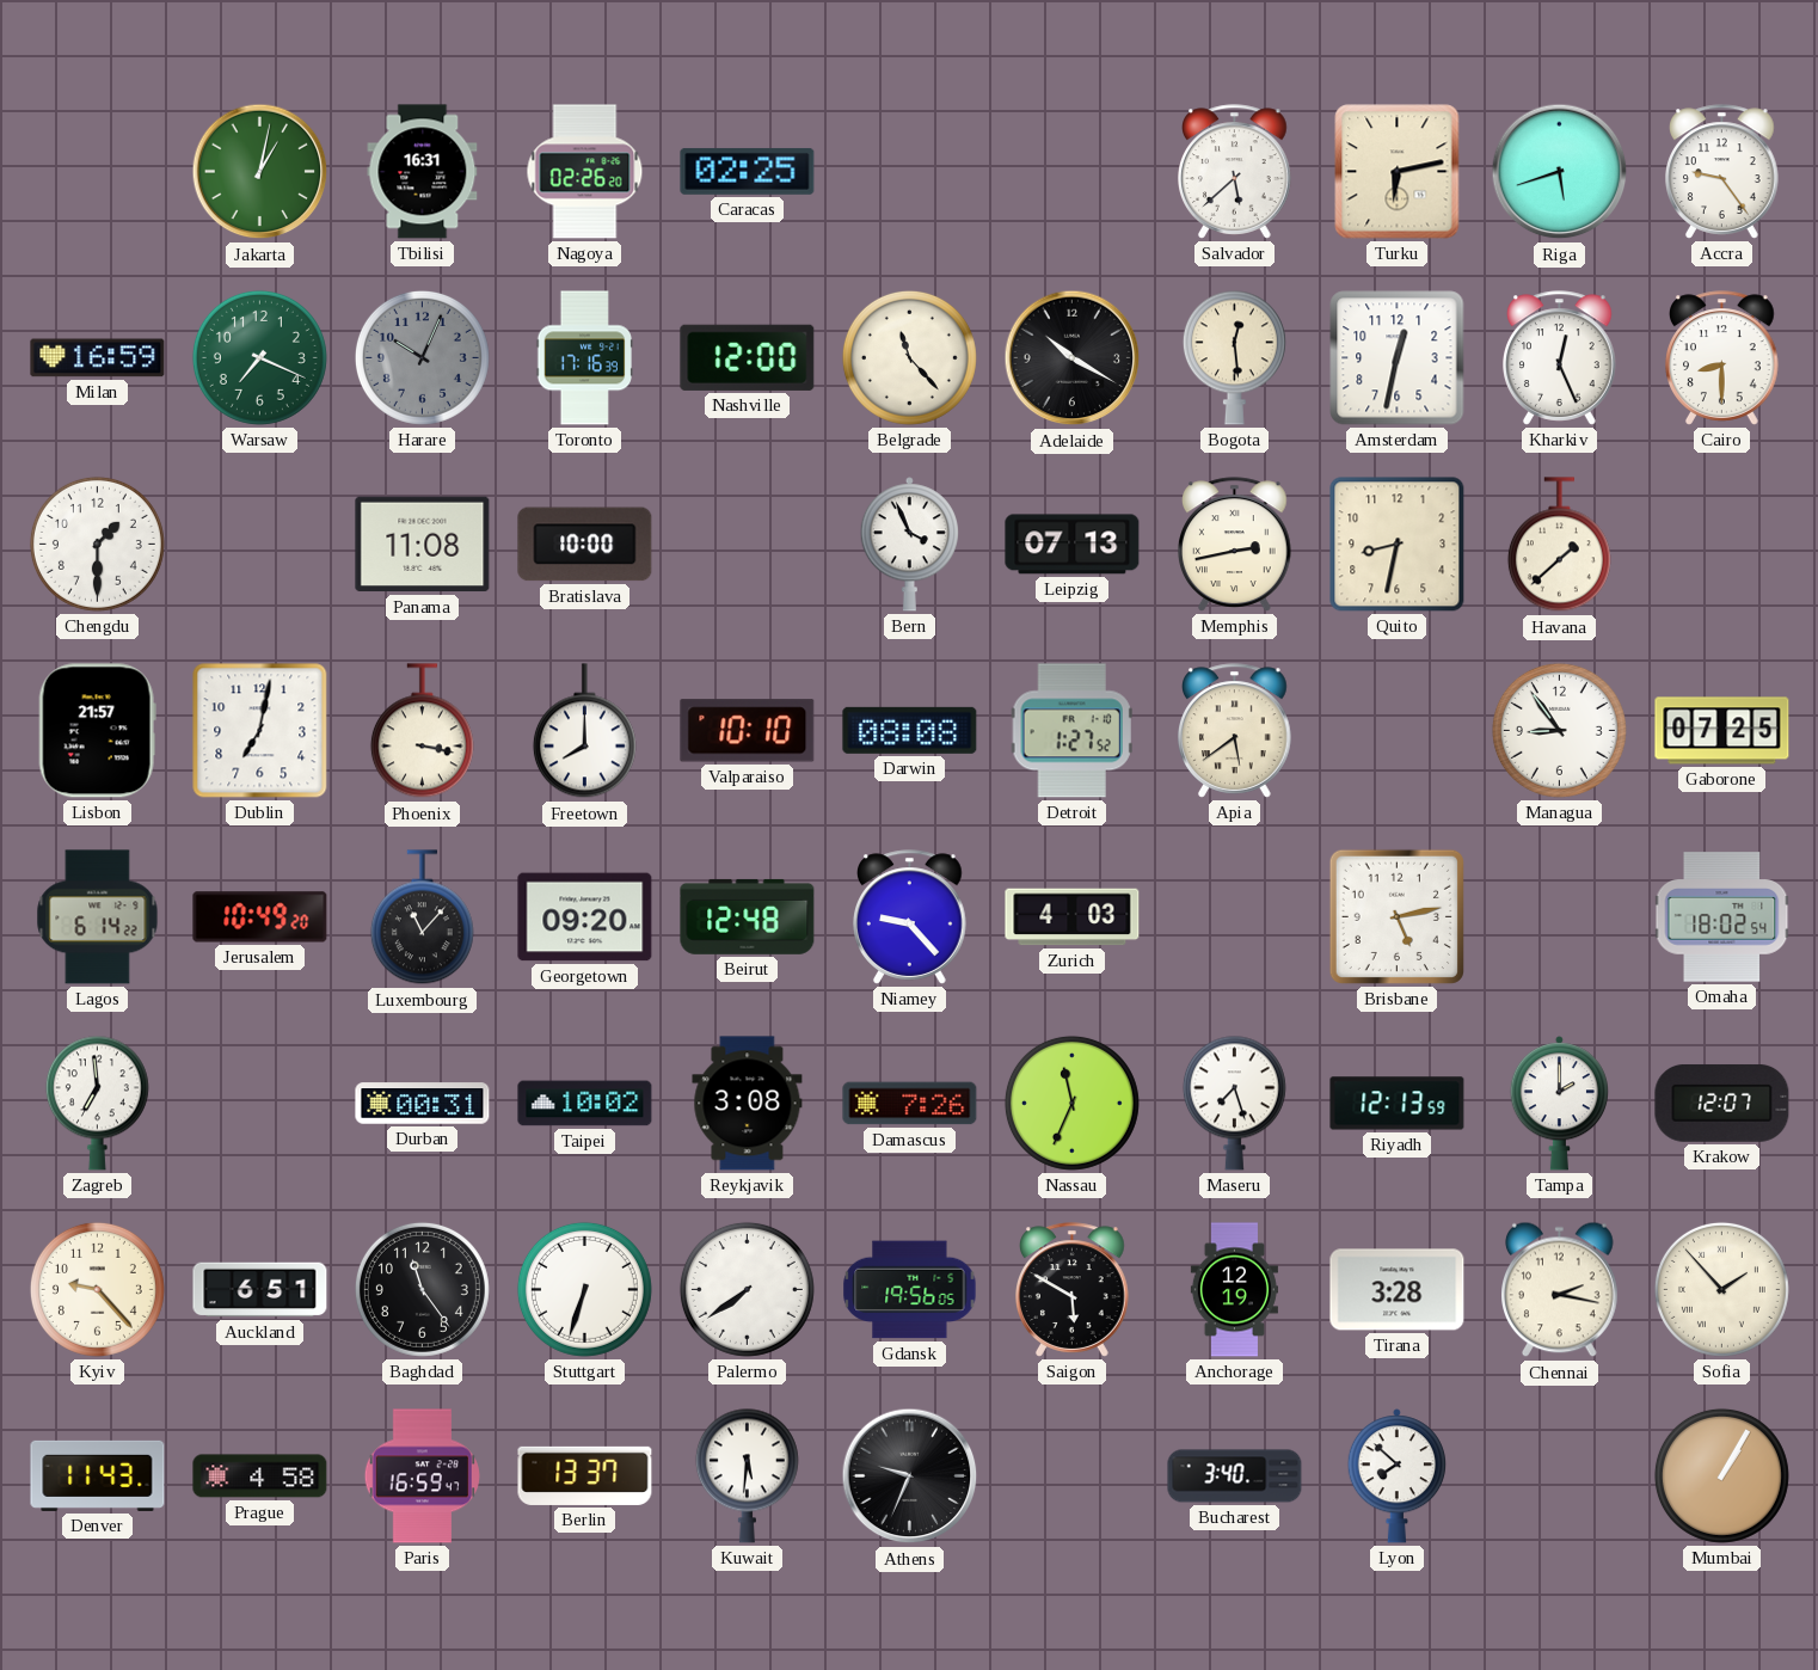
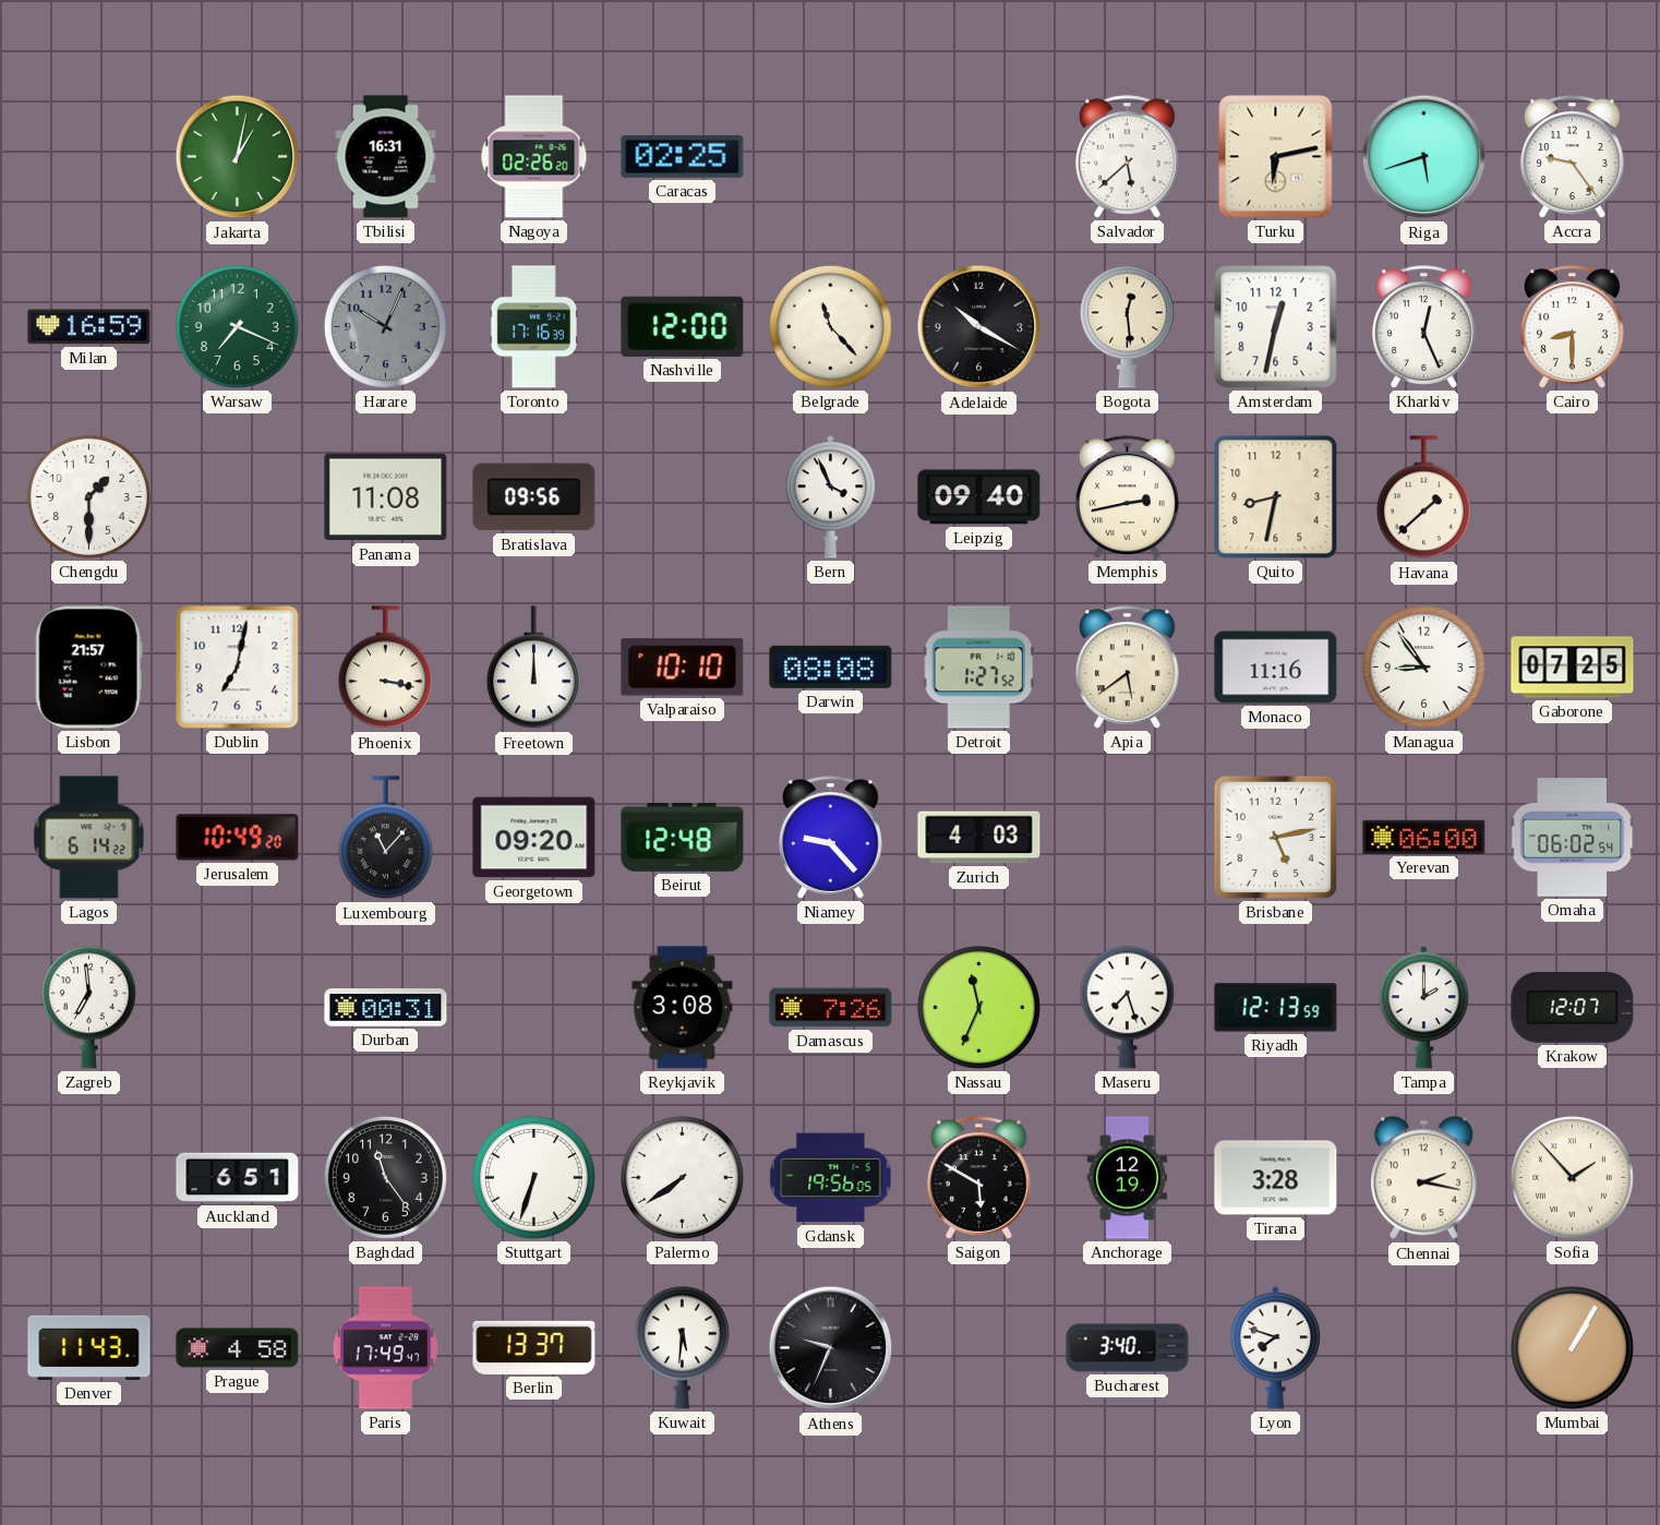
Bratislava: 10:00 -> 09:56
Leipzig: 07:13 -> 09:40
Freetown: 8:00 -> 12:00
Monaco: none -> 11:16
Yerevan: none -> 06:00
Omaha: 18:02 -> 06:02
Taipei: 10:02 -> none
Kyiv: 9:23 -> none
Paris: 16:59 -> 17:49
Lyon: 7:52 -> 7:48
